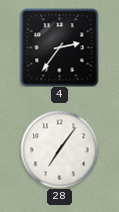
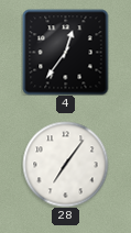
4: 2:36 -> 12:36
